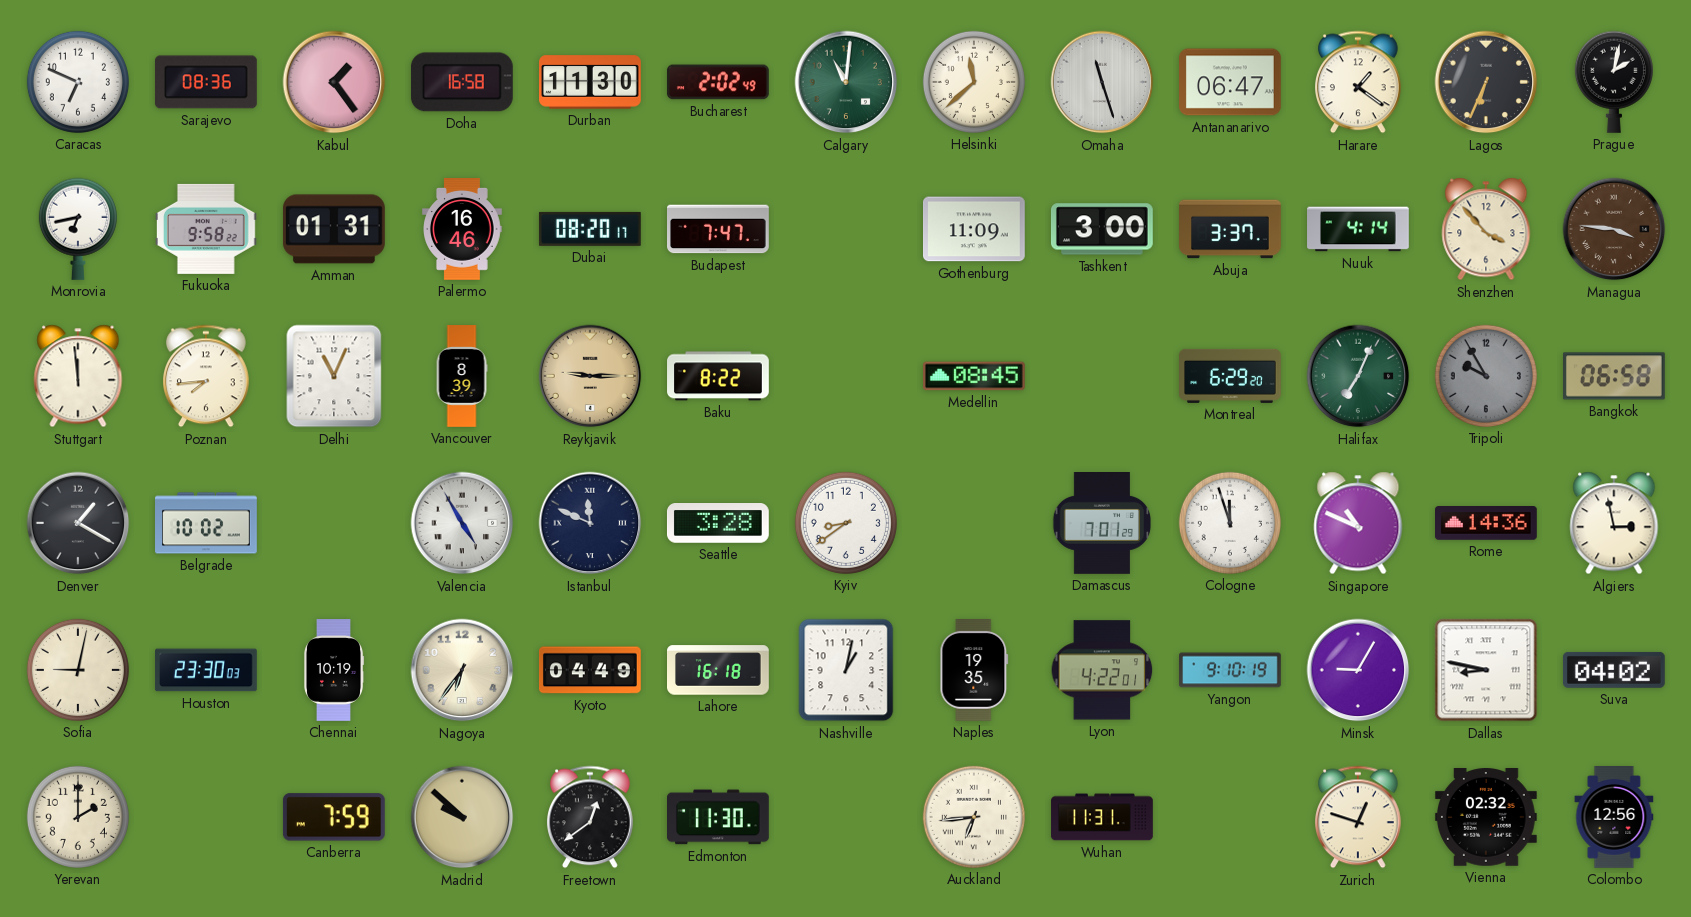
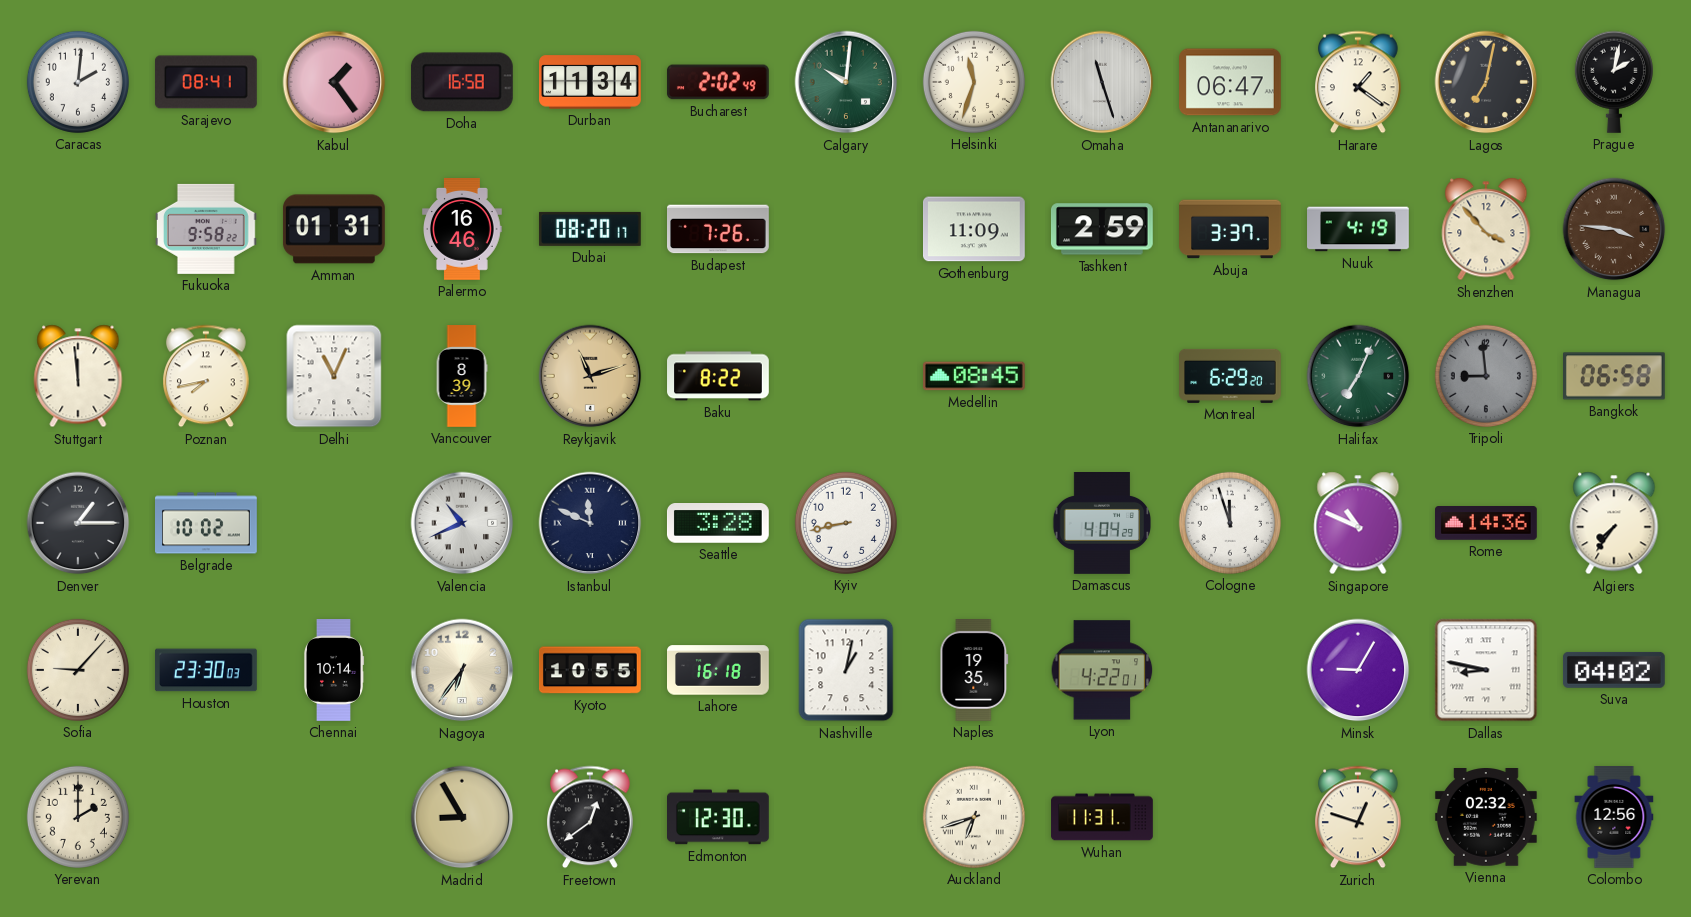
Caracas: 6:49 -> 2:01
Sarajevo: 08:36 -> 08:41
Durban: 11:30 -> 11:34
Calgary: 11:01 -> 10:01
Helsinki: 11:38 -> 11:33
Lagos: 6:34 -> 7:02
Monrovia: 6:43 -> none
Budapest: 7:47 -> 7:26
Tashkent: 3:00 -> 2:59
Nuuk: 4:14 -> 4:19
Poznan: 7:44 -> 7:43
Reykjavik: 9:15 -> 11:12
Tripoli: 9:55 -> 8:59
Denver: 1:20 -> 1:15
Valencia: 4:55 -> 10:41
Kyiv: 8:39 -> 8:43
Damascus: 7:01 -> 4:04
Algiers: 2:58 -> 7:36
Sofia: 9:02 -> 9:07
Chennai: 10:19 -> 10:14
Kyoto: 04:49 -> 10:55
Yangon: 9:10 -> none
Canberra: 7:59 -> none
Madrid: 9:52 -> 8:55
Edmonton: 11:30 -> 12:30
Auckland: 6:44 -> 6:42
